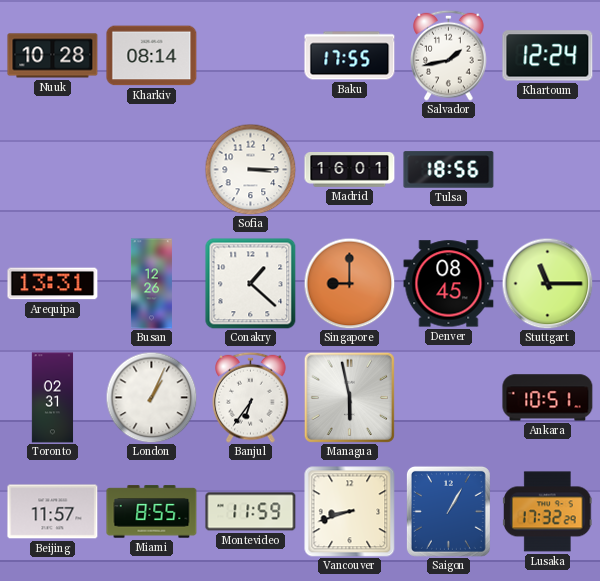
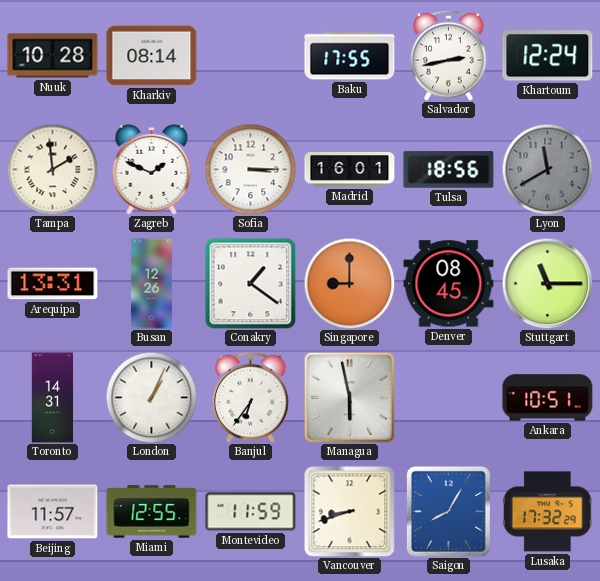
Salvador: 1:43 -> 2:43
Tampa: none -> 1:59
Zagreb: none -> 1:49
Lyon: none -> 11:40
Conakry: 1:22 -> 1:21
Toronto: 02:31 -> 14:31
Miami: 8:55 -> 12:55
Saigon: 1:05 -> 8:05
